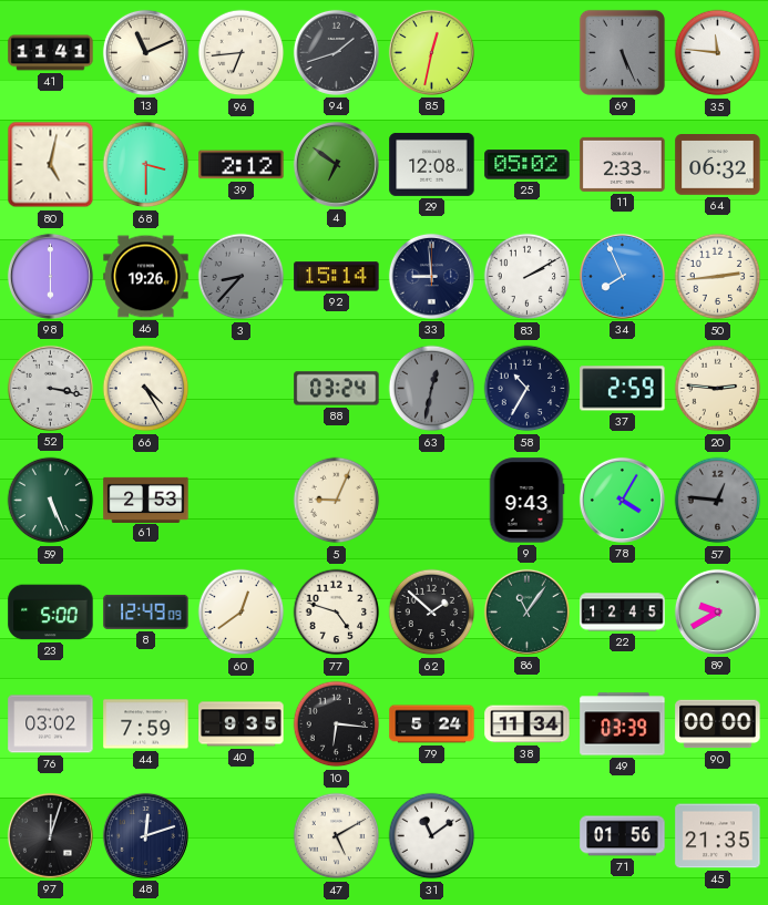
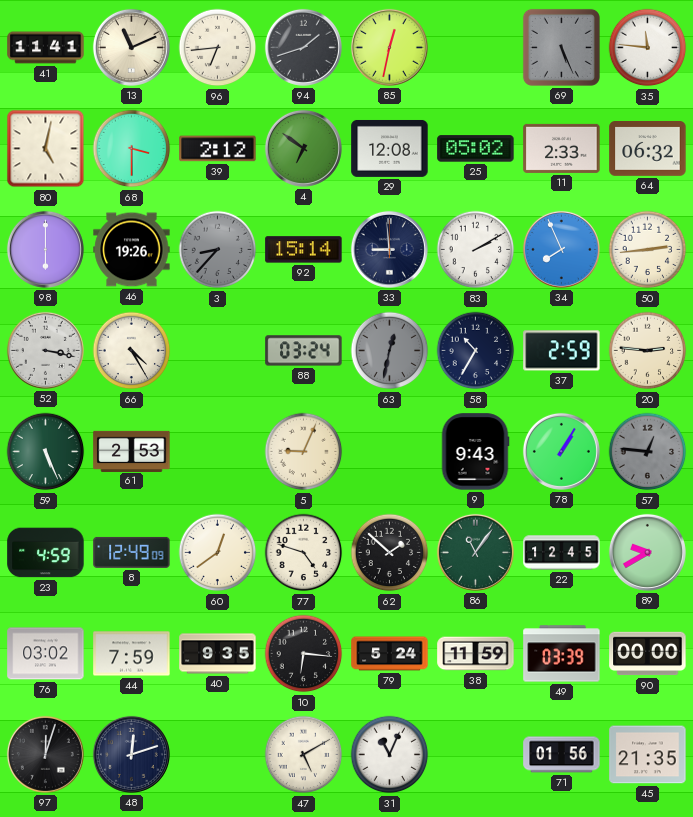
78: 4:05 -> 1:05
23: 5:00 -> 4:59
38: 11:34 -> 11:59
31: 11:09 -> 11:04
